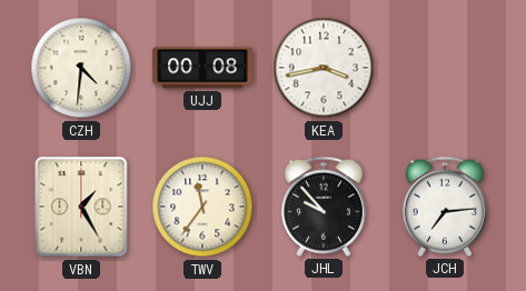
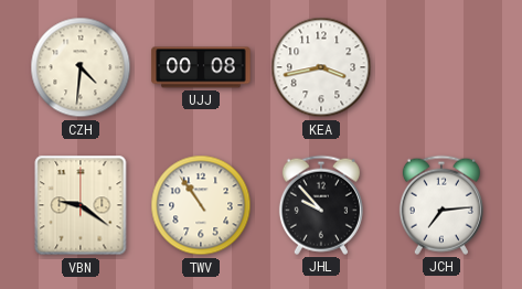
VBN: 1:25 -> 9:21
TWV: 11:36 -> 10:54
